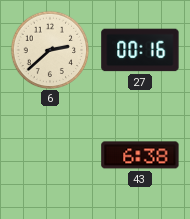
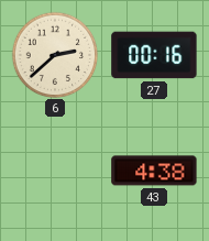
43: 6:38 -> 4:38
